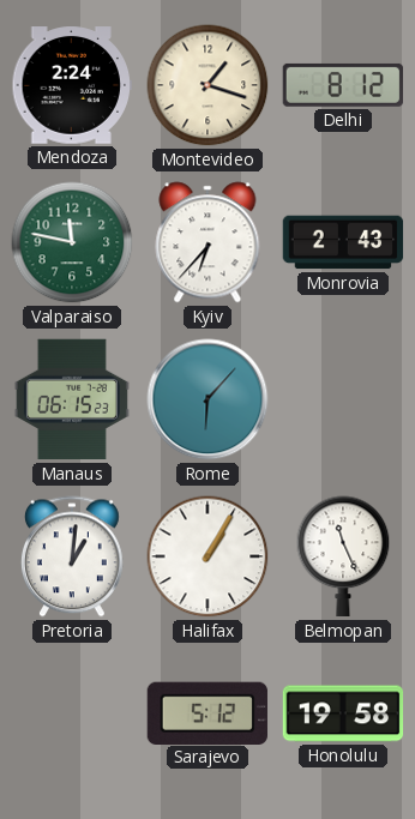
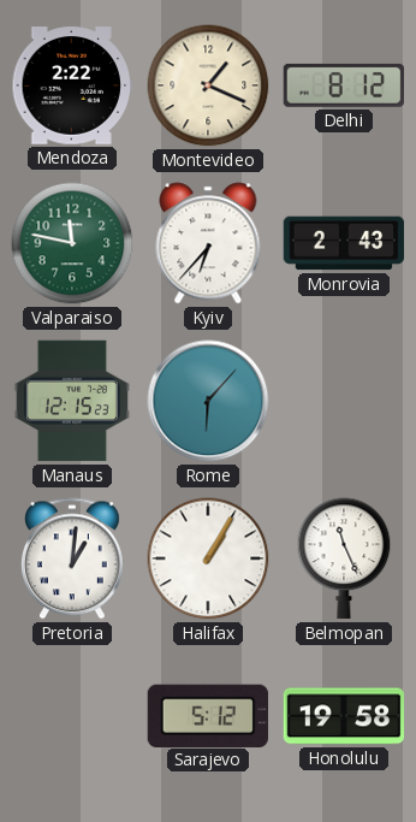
Mendoza: 2:24 -> 2:22
Montevideo: 1:18 -> 1:19
Manaus: 06:15 -> 12:15
